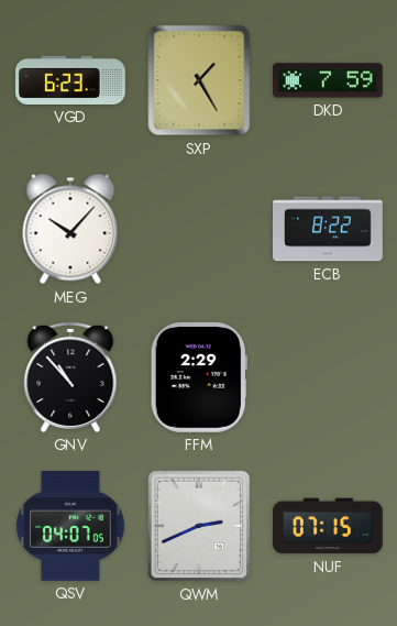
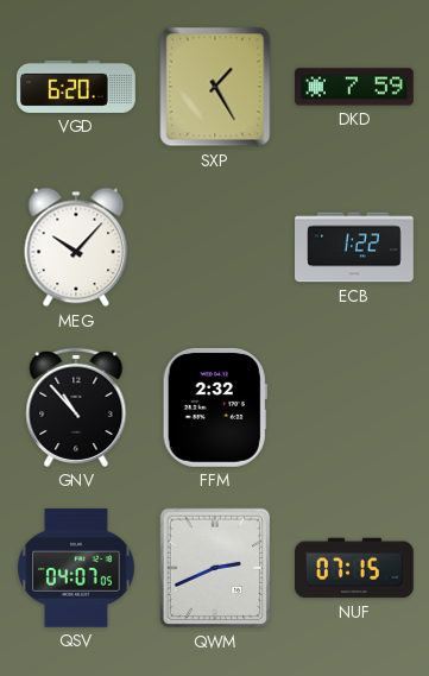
VGD: 6:23 -> 6:20
ECB: 8:22 -> 1:22
FFM: 2:29 -> 2:32
